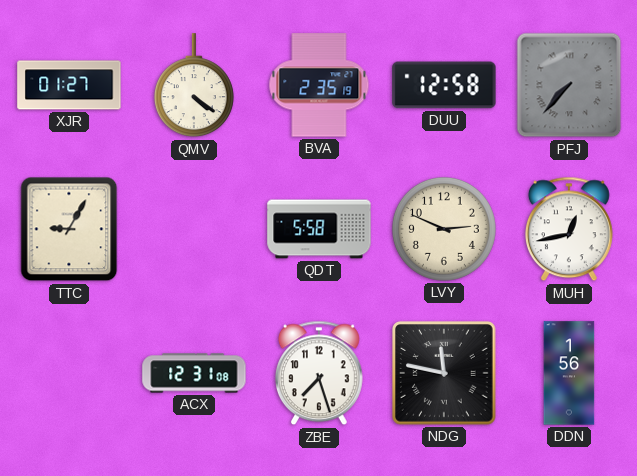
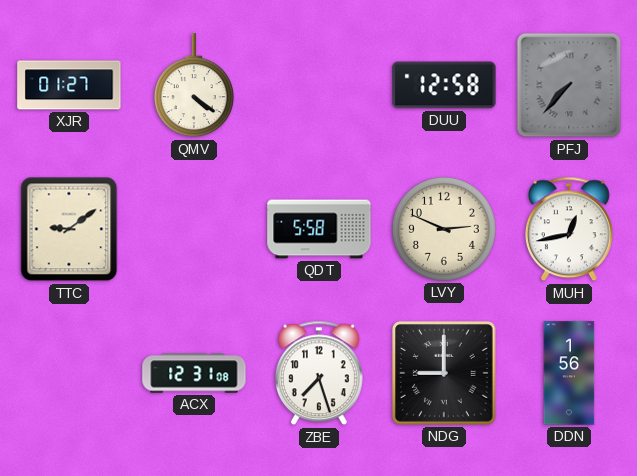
BVA: 2:35 -> none
TTC: 9:05 -> 9:09
NDG: 11:47 -> 9:00
